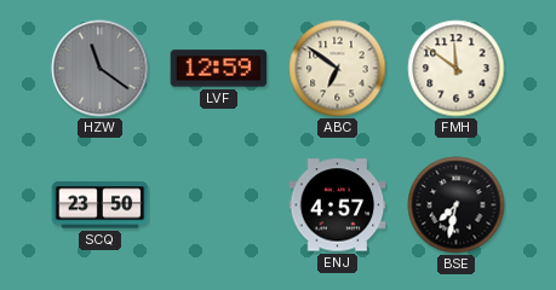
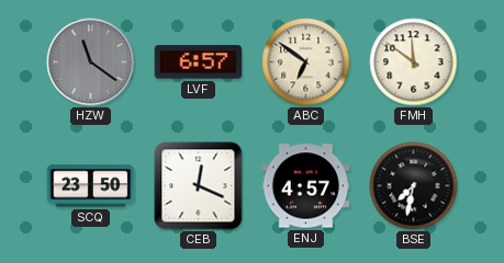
LVF: 12:59 -> 6:57
CEB: none -> 12:19
